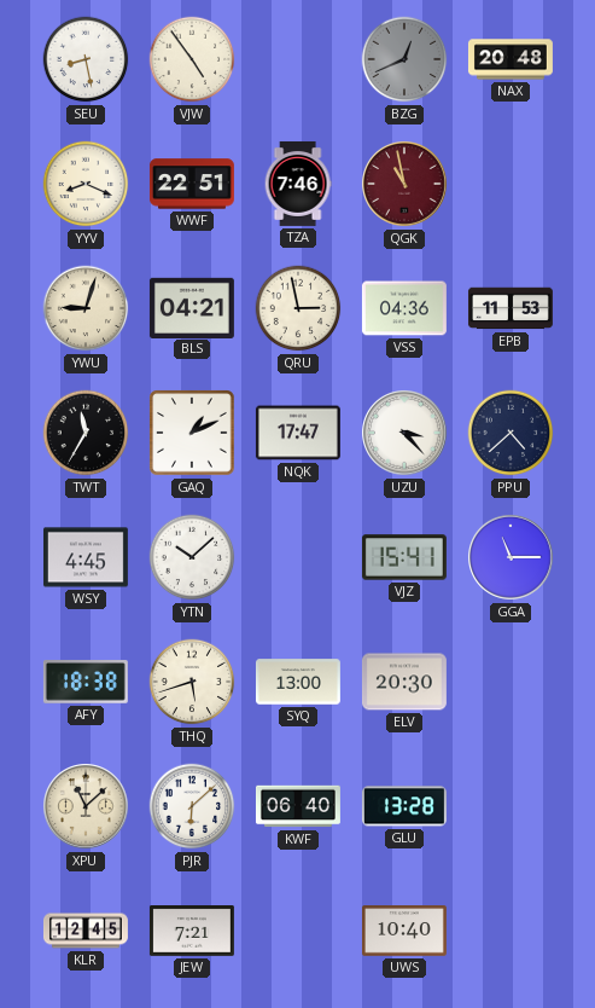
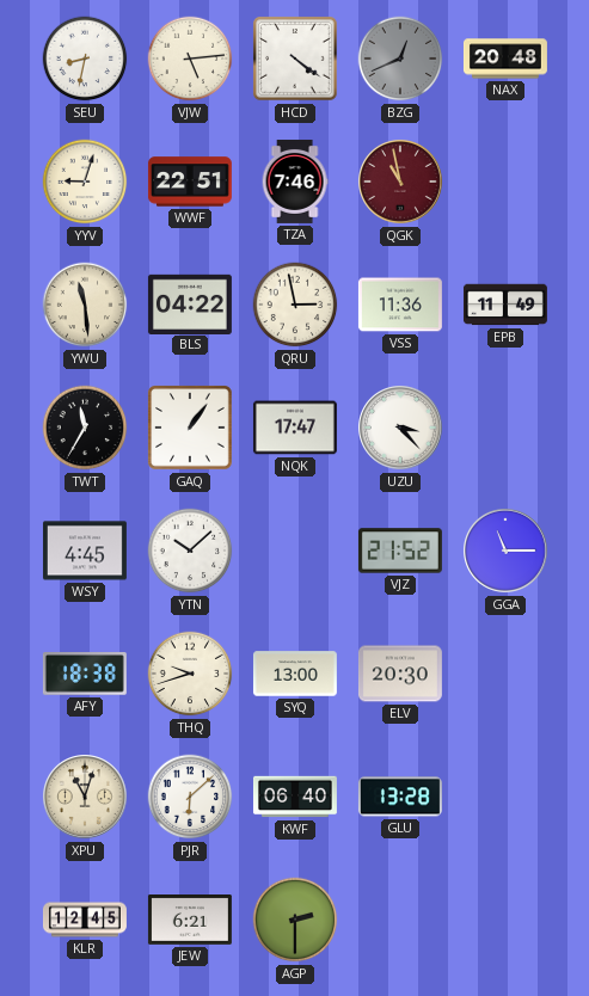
SEU: 8:28 -> 8:32
VJW: 4:54 -> 5:14
HCD: none -> 4:21
YYV: 8:19 -> 9:03
YWU: 9:03 -> 11:29
BLS: 04:21 -> 04:22
VSS: 04:36 -> 11:36
EPB: 11:53 -> 11:49
GAQ: 1:11 -> 1:06
PPU: 4:38 -> none
VJZ: 15:41 -> 21:52
THQ: 5:42 -> 9:42
XPU: 11:08 -> 11:03
JEW: 7:21 -> 6:21
AGP: none -> 2:30
UWS: 10:40 -> none
